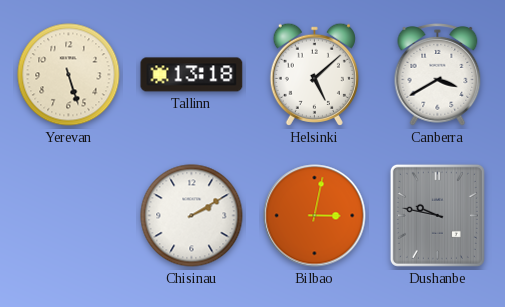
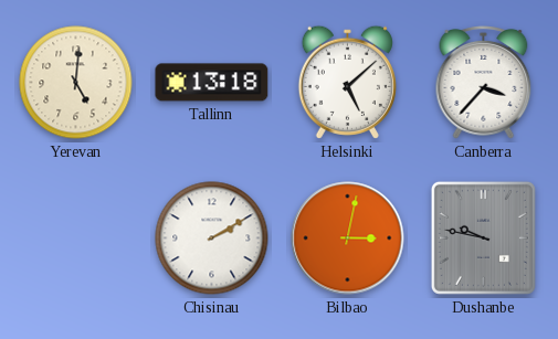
Yerevan: 5:27 -> 5:01
Canberra: 3:40 -> 3:37
